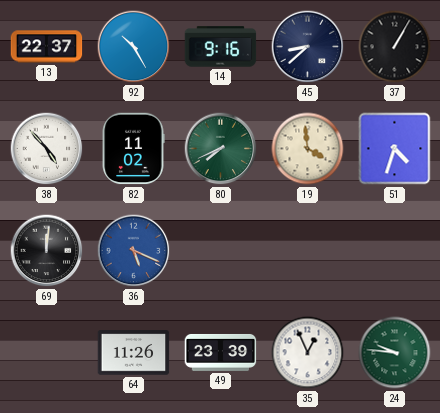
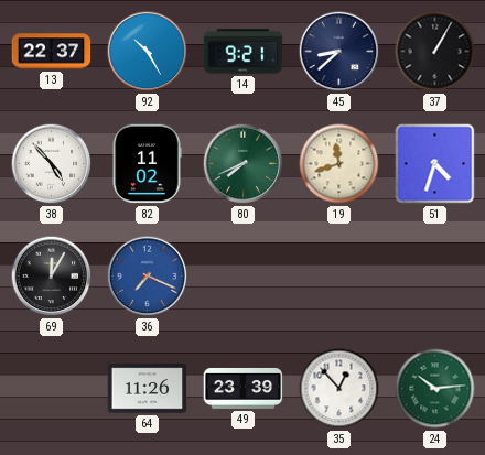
14: 9:16 -> 9:21
19: 3:59 -> 11:42
69: 12:01 -> 12:05
36: 5:19 -> 7:19
35: 12:56 -> 12:53
24: 9:46 -> 10:14
